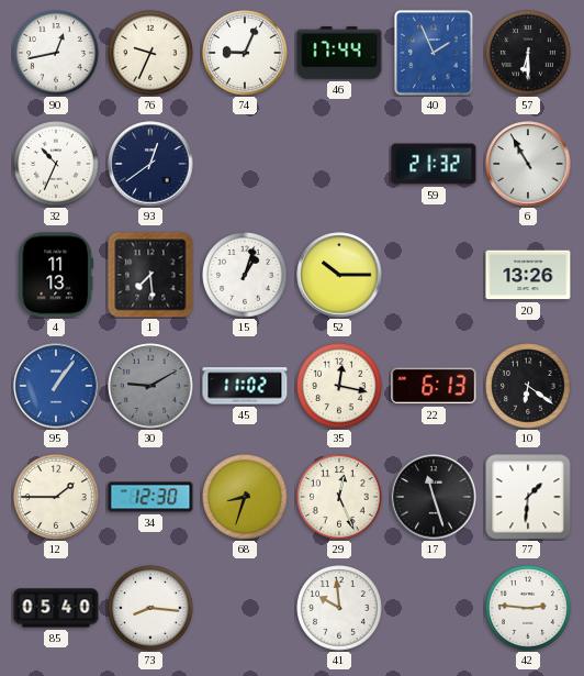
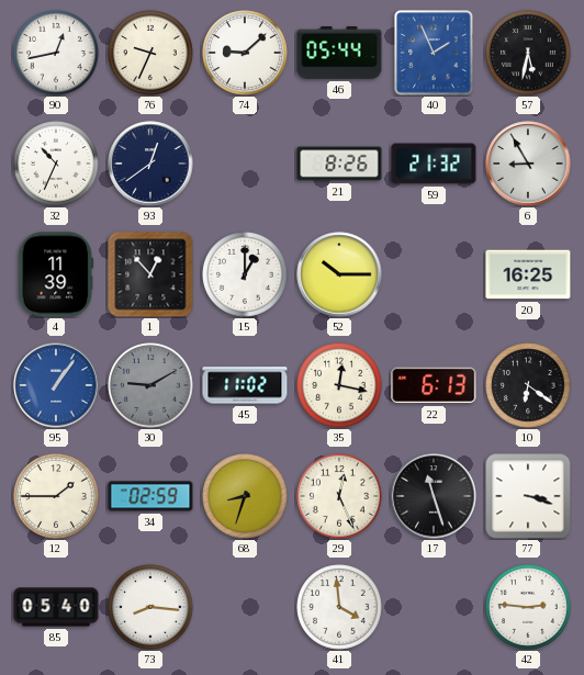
74: 9:04 -> 9:08
46: 17:44 -> 05:44
57: 6:30 -> 5:32
21: none -> 8:26
6: 10:55 -> 8:55
4: 11:13 -> 11:39
1: 7:29 -> 12:53
15: 1:03 -> 1:00
20: 13:26 -> 16:25
34: 12:30 -> 02:59
77: 1:31 -> 3:18
41: 9:59 -> 3:59
